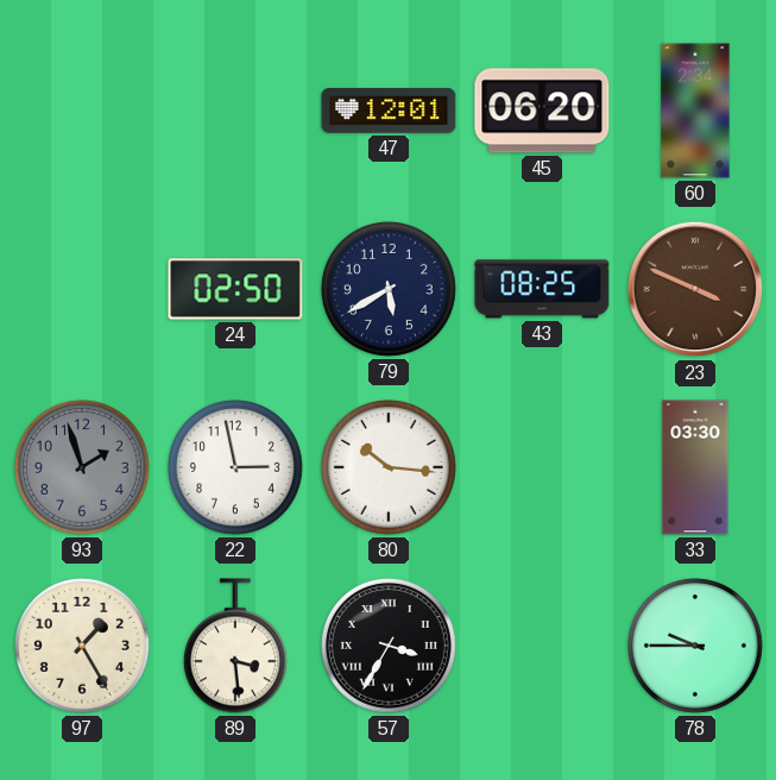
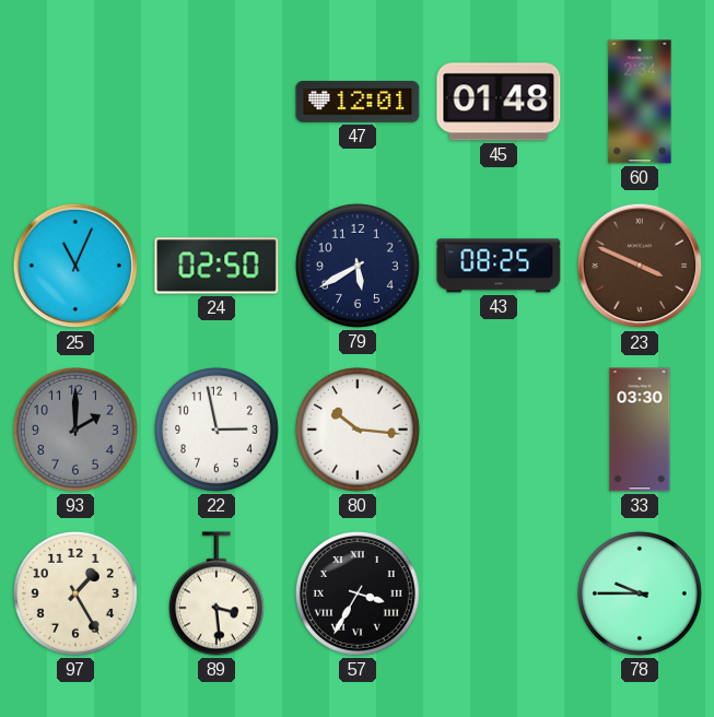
45: 06:20 -> 01:48
25: none -> 11:04
93: 1:57 -> 2:00
